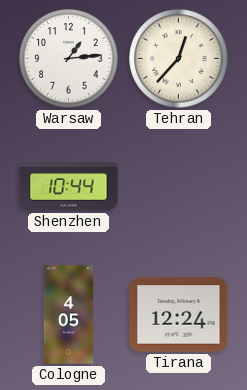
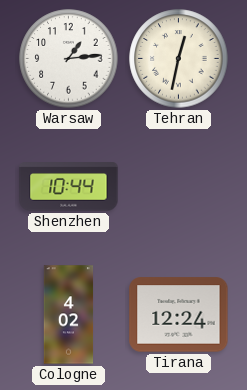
Tehran: 12:37 -> 12:32
Cologne: 4:05 -> 4:02
